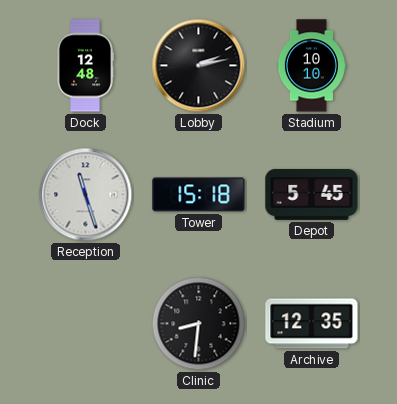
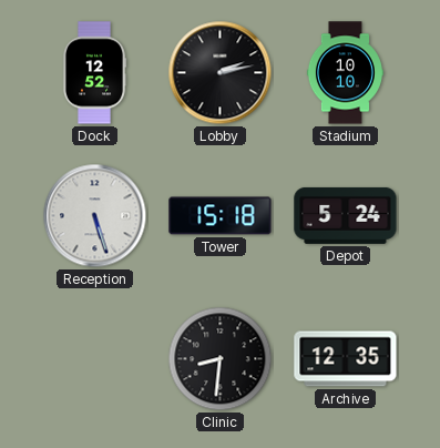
Dock: 12:48 -> 12:52
Reception: 11:27 -> 5:27
Depot: 5:45 -> 5:24
